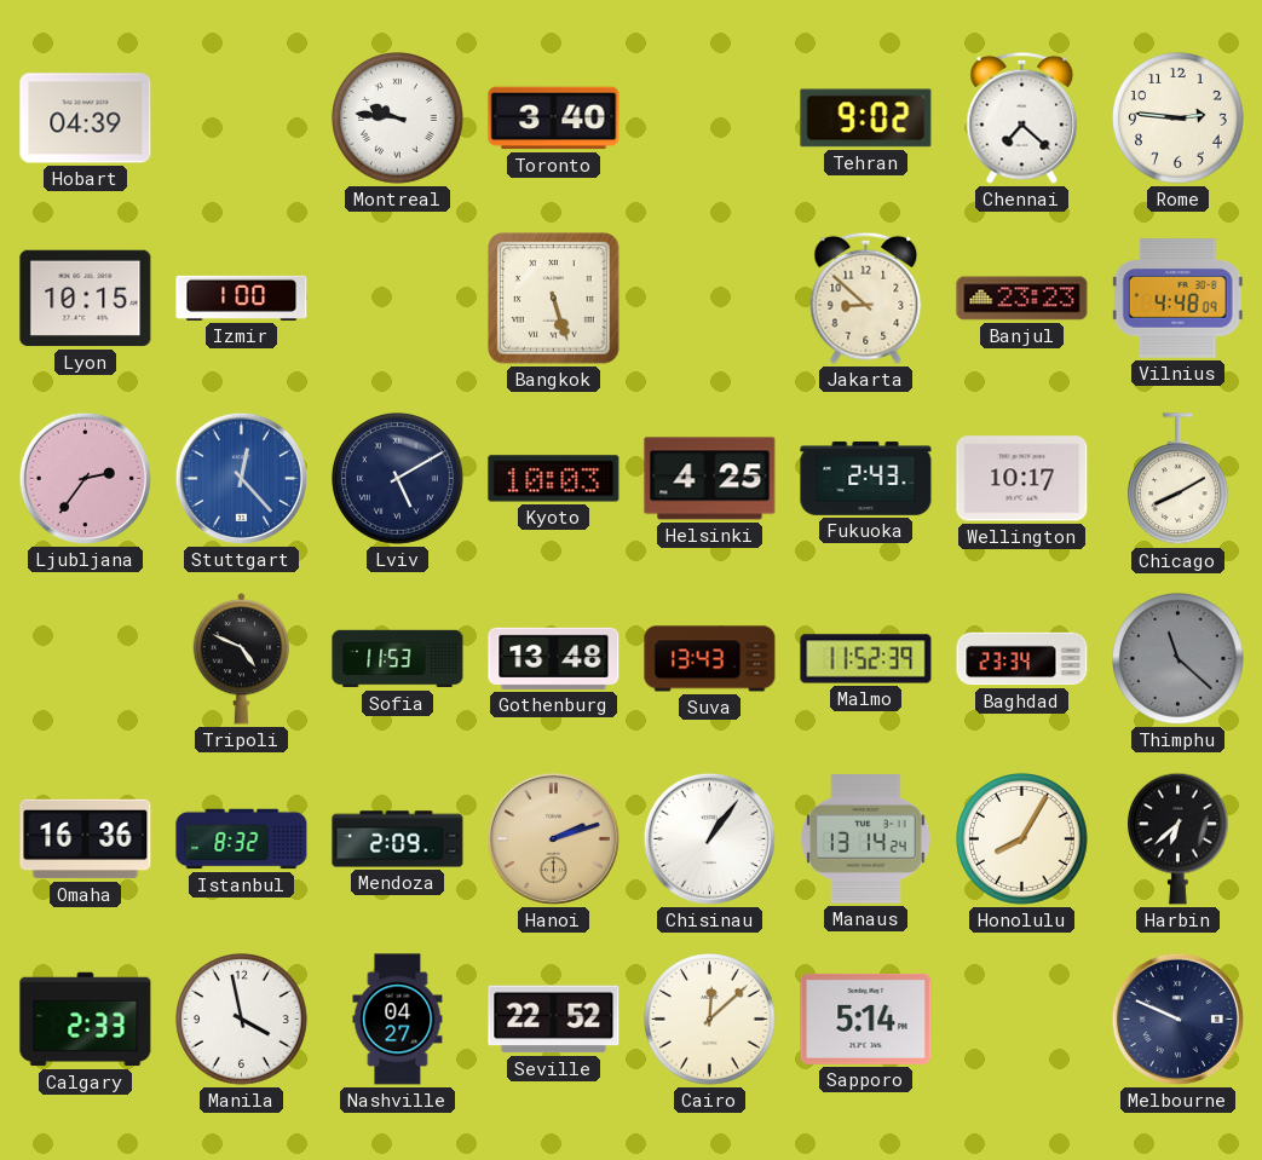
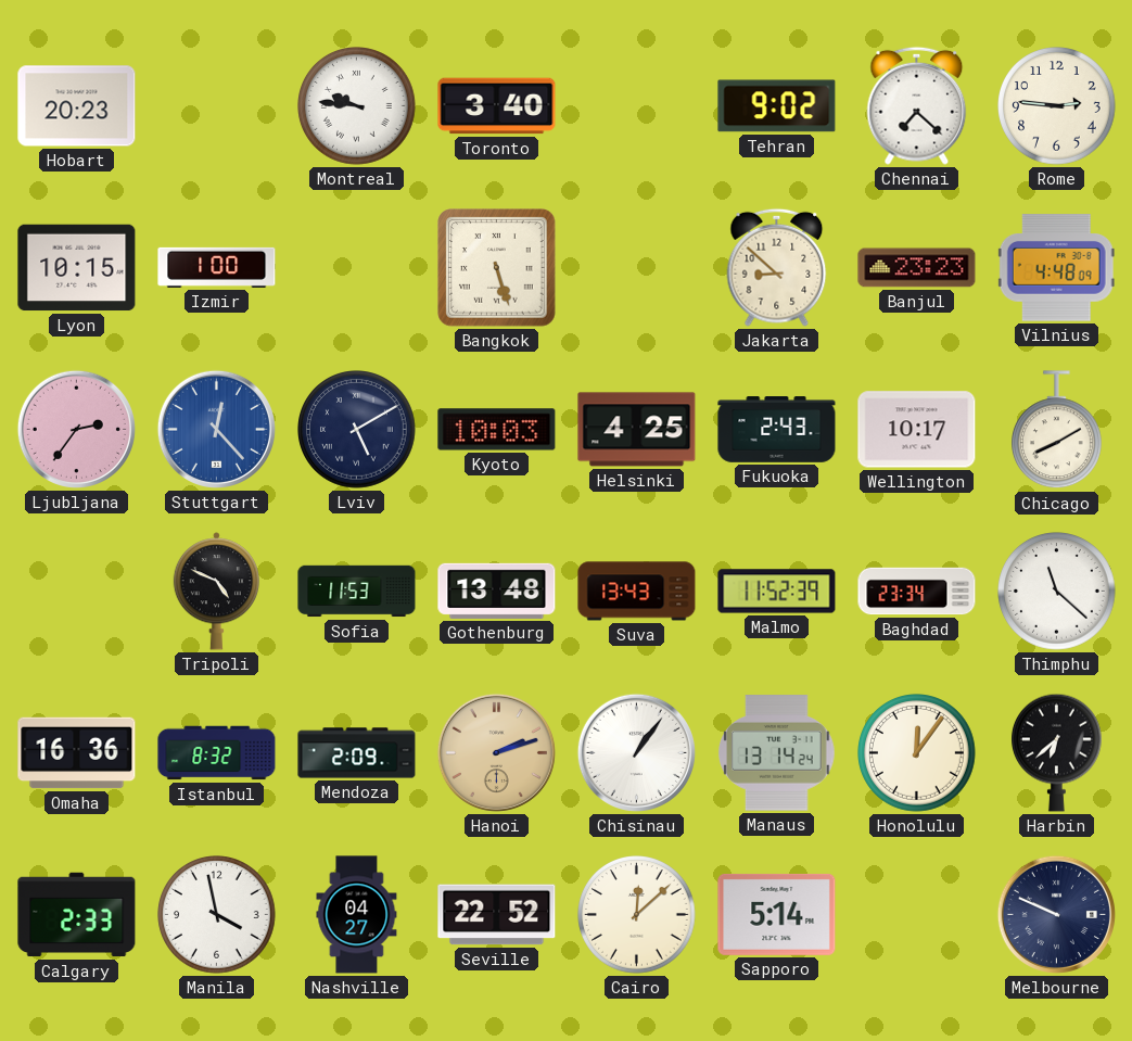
Hobart: 04:39 -> 20:23
Thimphu dial: grey -> white
Honolulu: 8:05 -> 12:06
